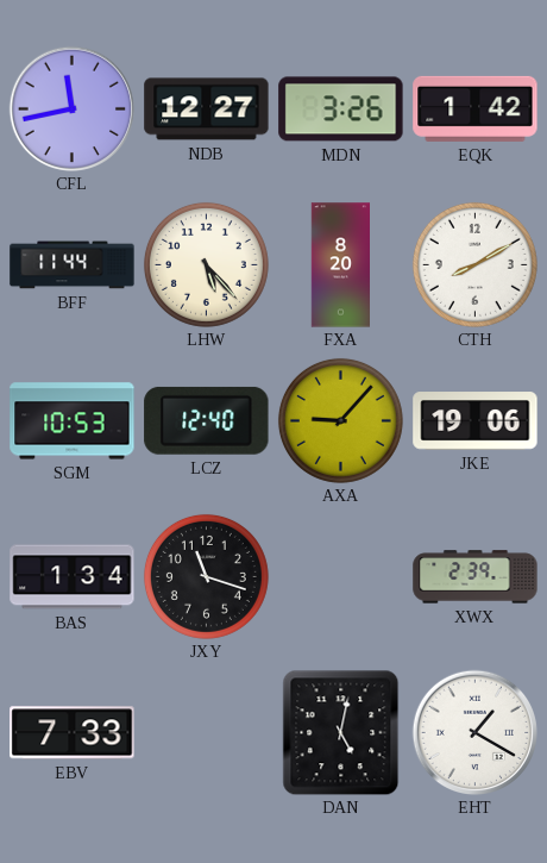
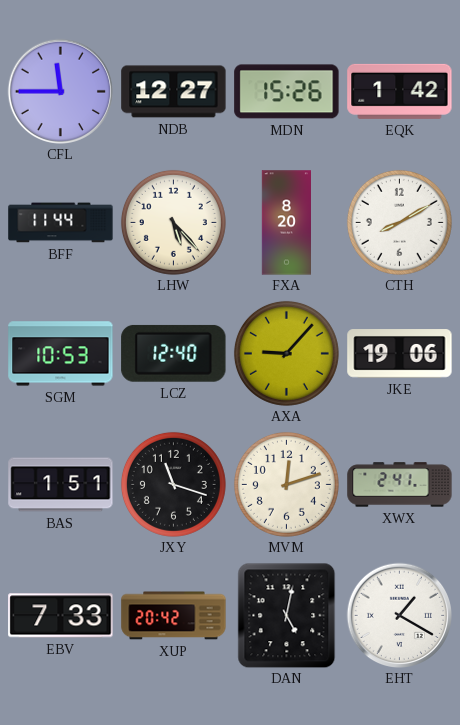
CFL: 11:43 -> 11:45
MDN: 3:26 -> 15:26
BAS: 1:34 -> 1:51
MVM: none -> 12:12
XWX: 2:39 -> 2:41
XUP: none -> 20:42
